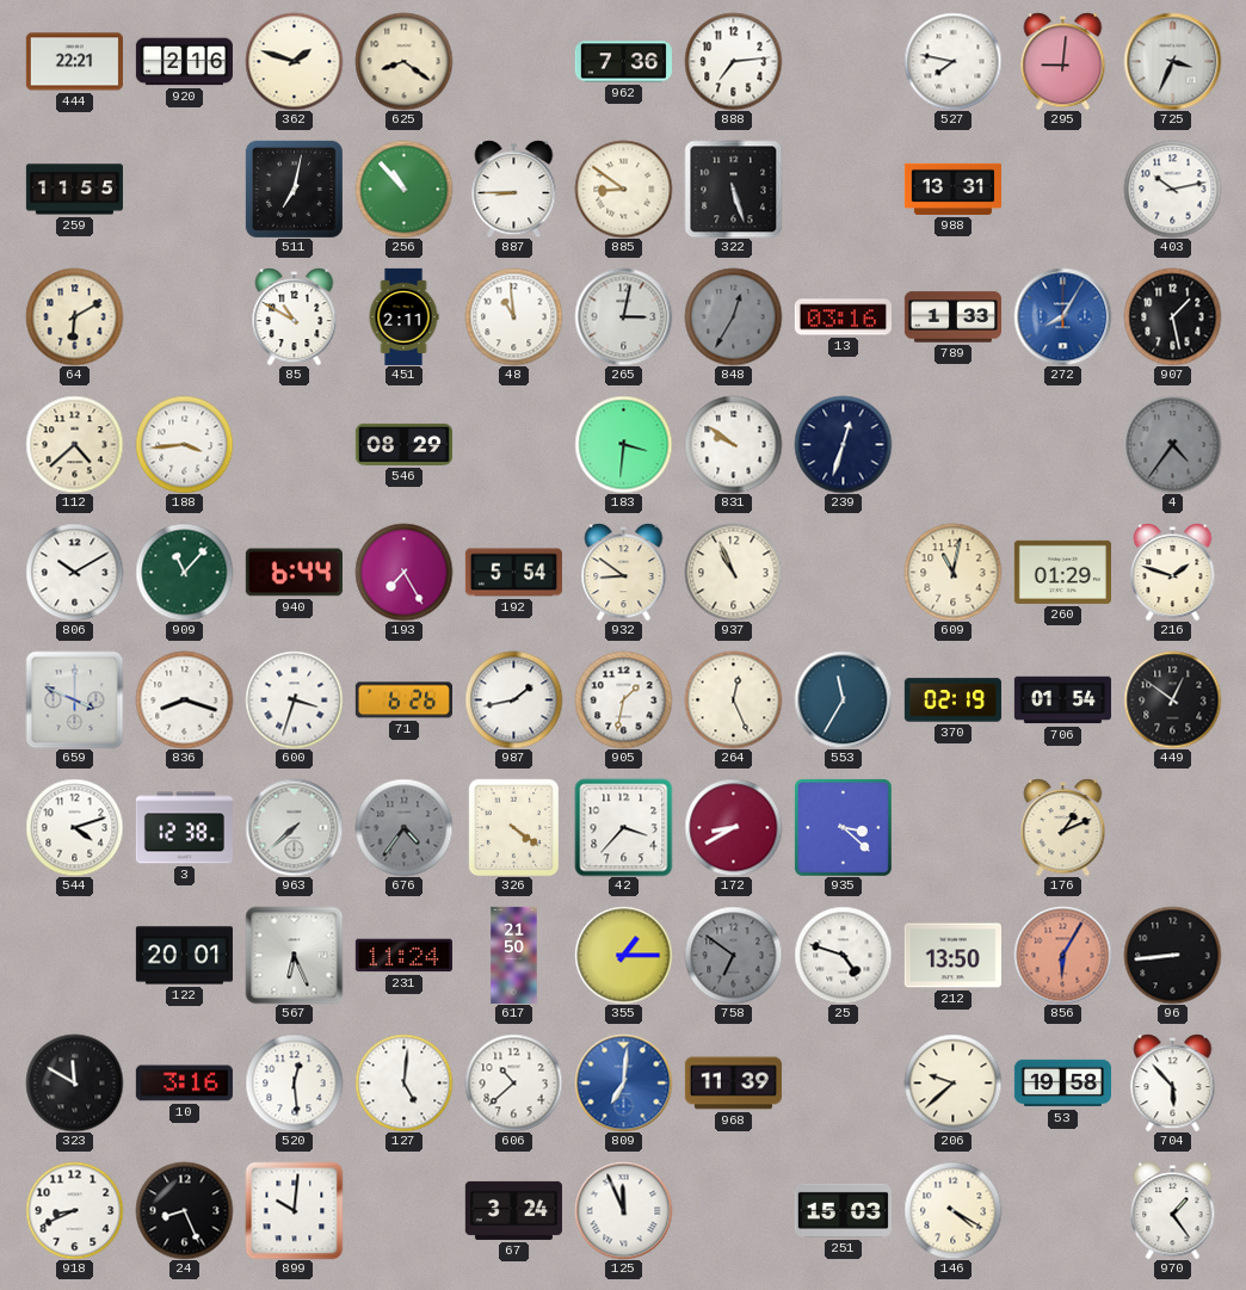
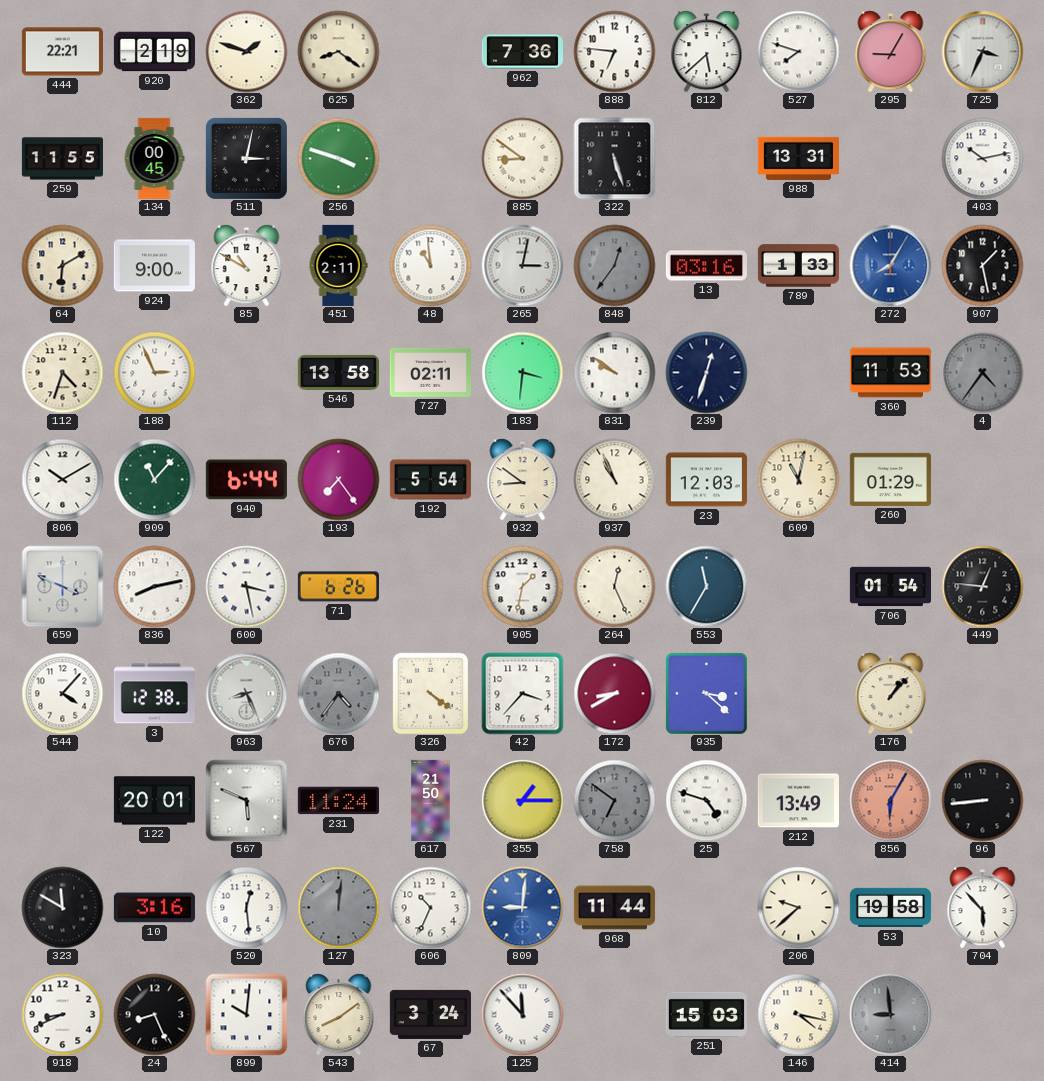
920: 2:16 -> 2:19
888: 7:14 -> 6:46
812: none -> 5:38
527: 7:47 -> 7:48
295: 9:01 -> 9:05
134: none -> 00:45
511: 7:02 -> 3:02
256: 10:53 -> 3:48
887: 8:45 -> none
924: none -> 9:00
848: 12:35 -> 12:36
112: 4:38 -> 4:33
188: 3:44 -> 2:56
546: 08:29 -> 13:58
727: none -> 02:11
360: none -> 11:53
193: 7:25 -> 7:24
23: none -> 12:03
216: 1:48 -> none
836: 8:18 -> 8:13
600: 3:33 -> 3:28
987: 1:43 -> none
370: 02:19 -> none
449: 12:51 -> 12:46
544: 4:12 -> 4:07
963: 7:38 -> 8:26
176: 1:11 -> 1:07
567: 6:26 -> 5:49
212: 13:50 -> 13:49
127: 5:01 -> 12:01
127 dial: white -> grey
606: 10:38 -> 10:34
809: 7:01 -> 9:01
968: 11:39 -> 11:44
543: none -> 8:09
125: 11:56 -> 11:53
146: 4:20 -> 4:17
414: none -> 8:59
970: 1:24 -> none
